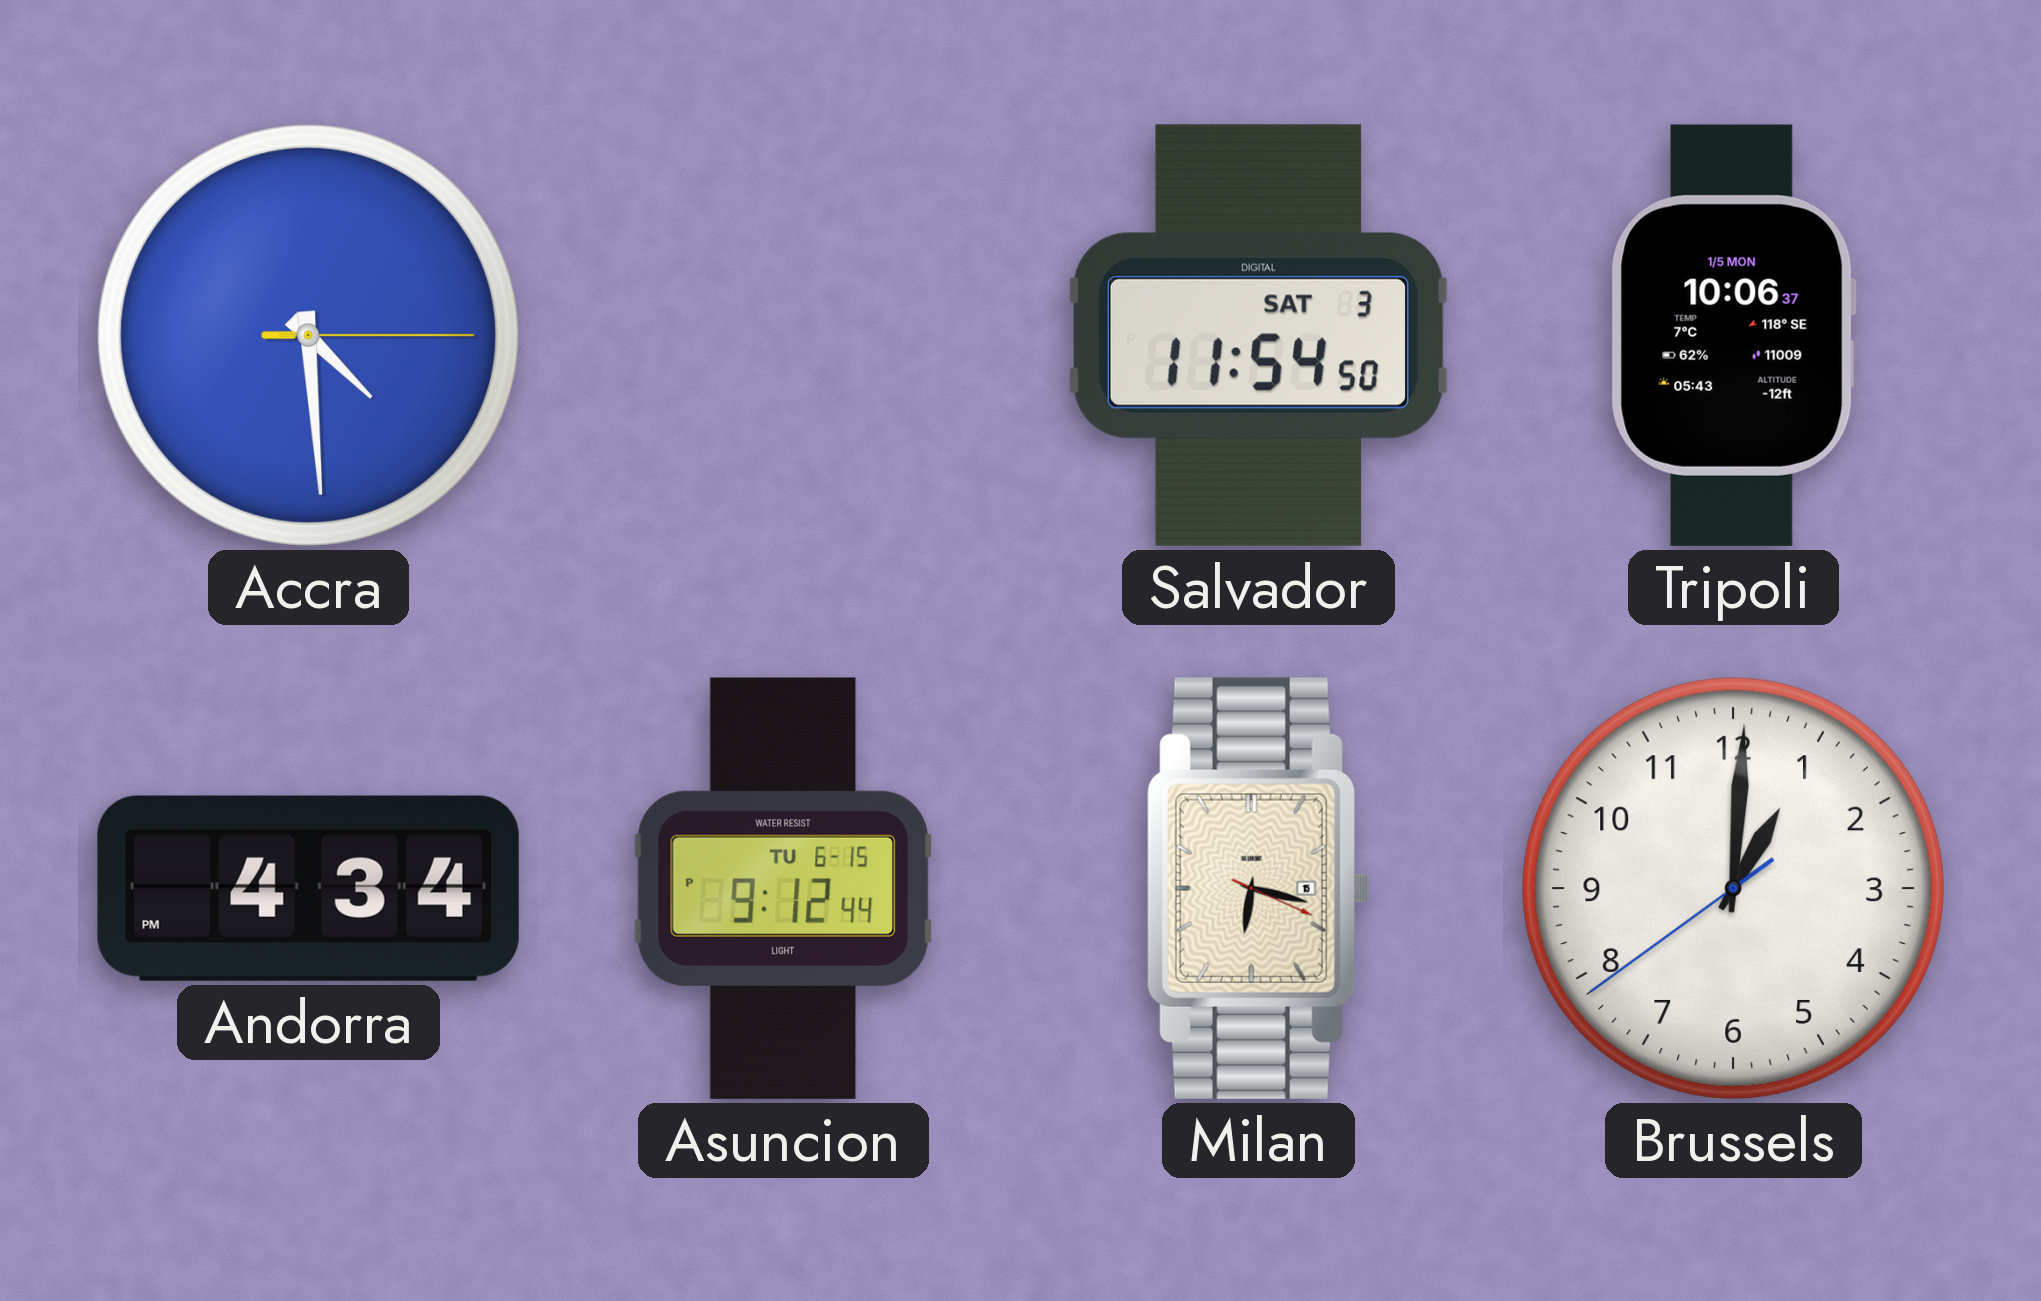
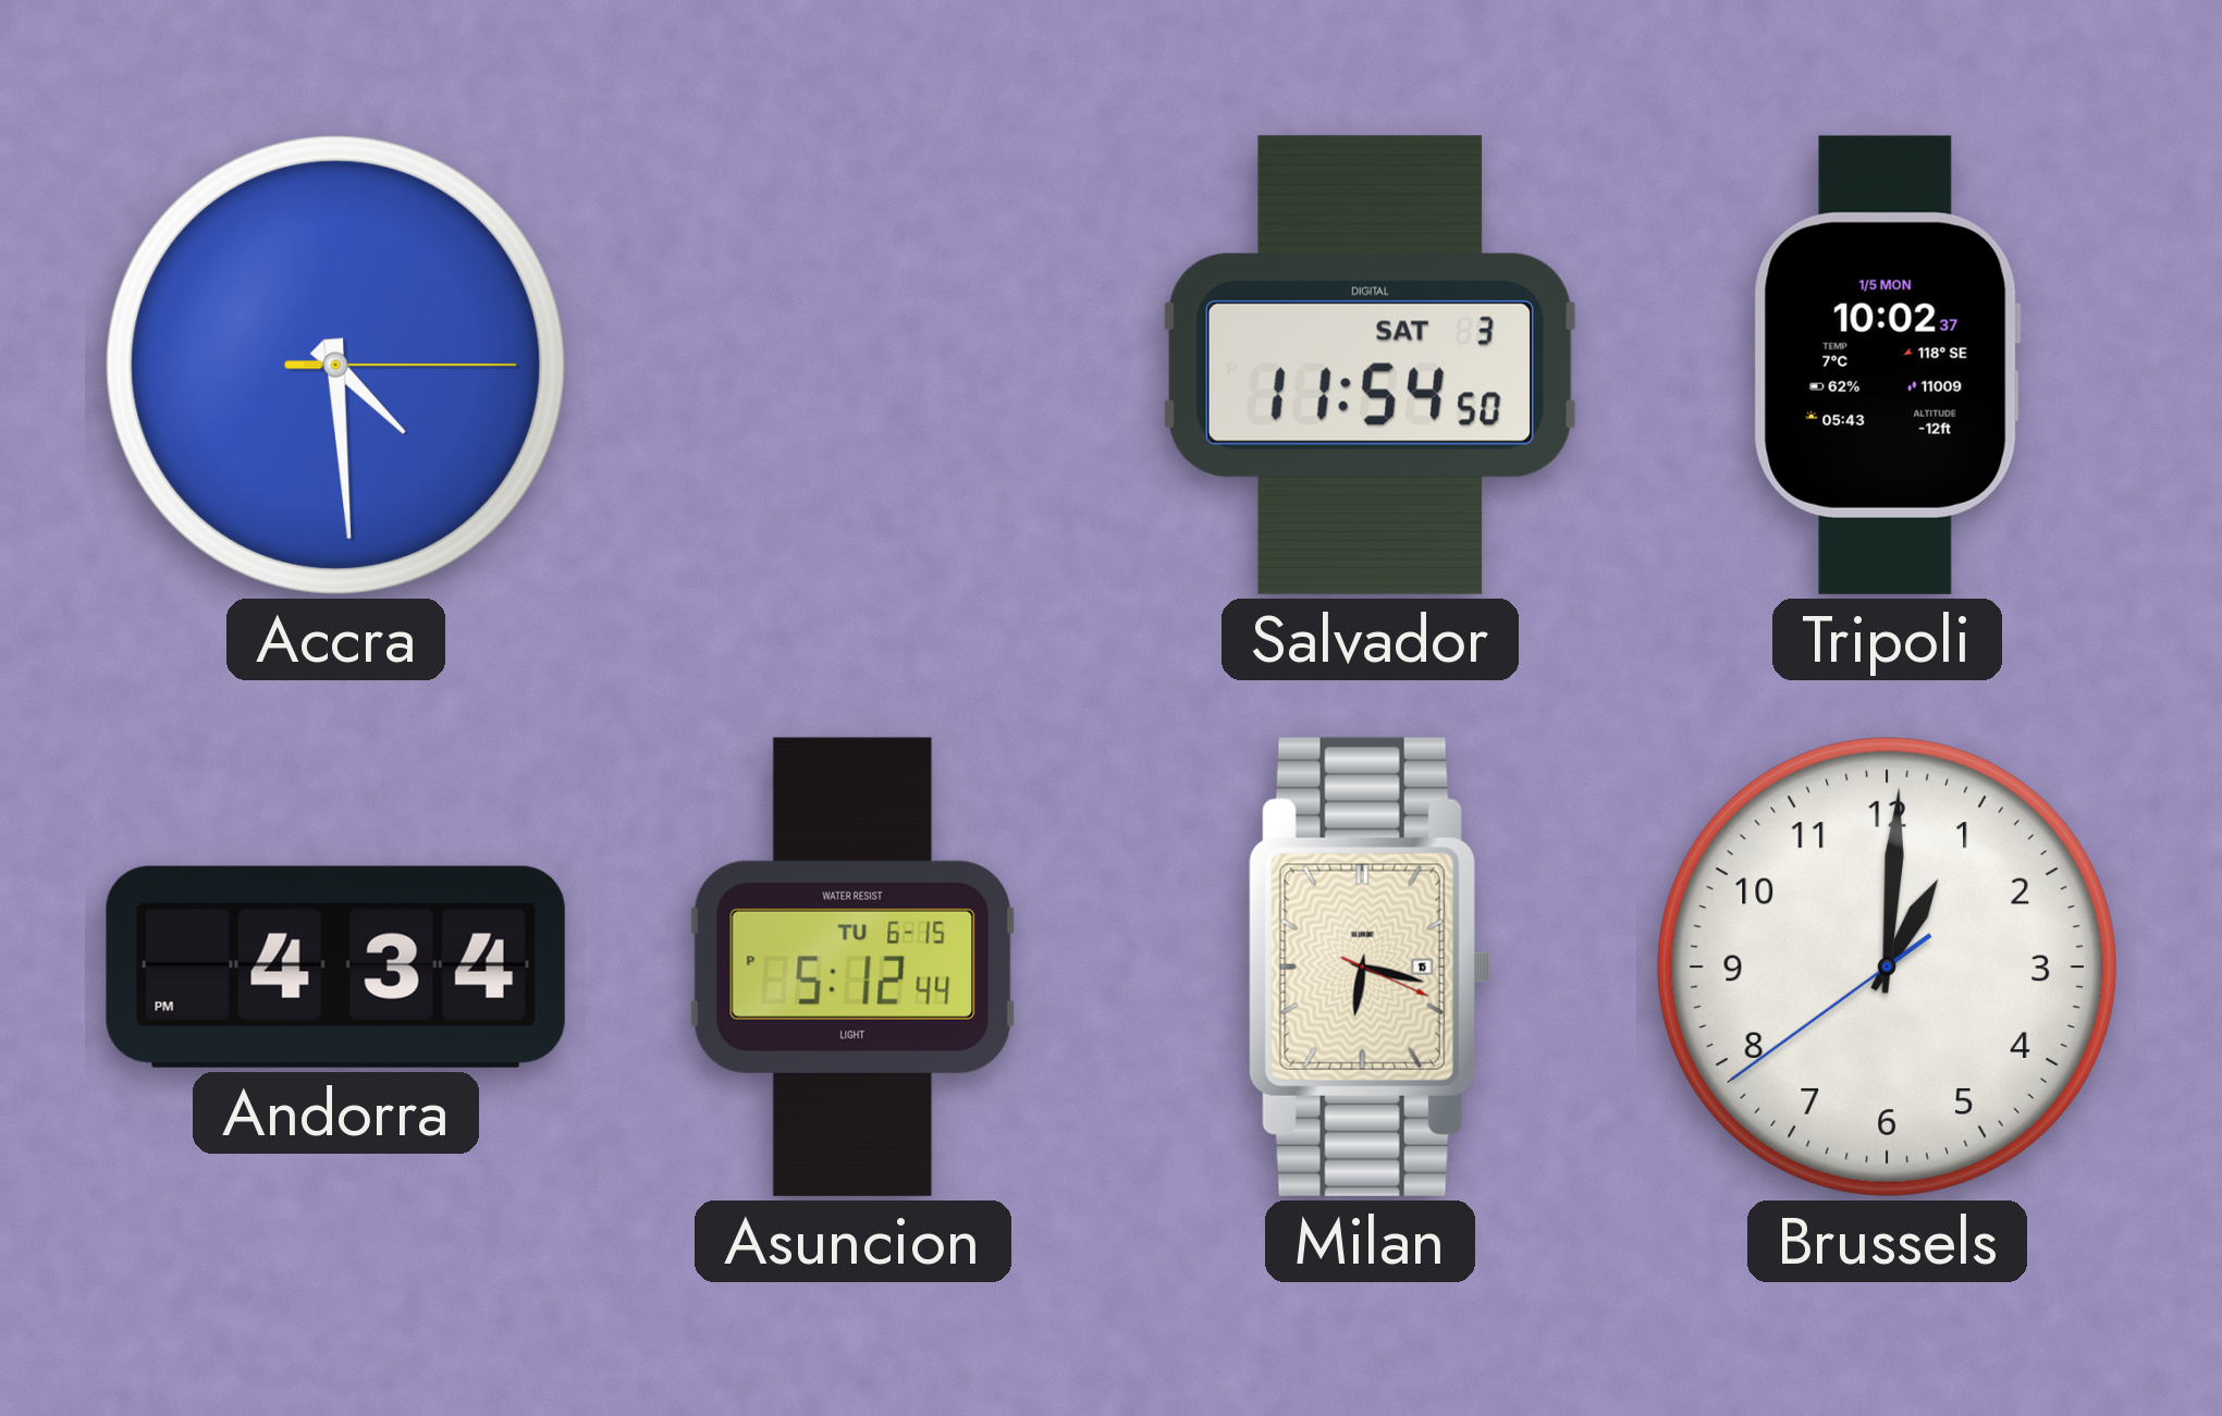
Tripoli: 10:06 -> 10:02
Asuncion: 9:12 -> 5:12
